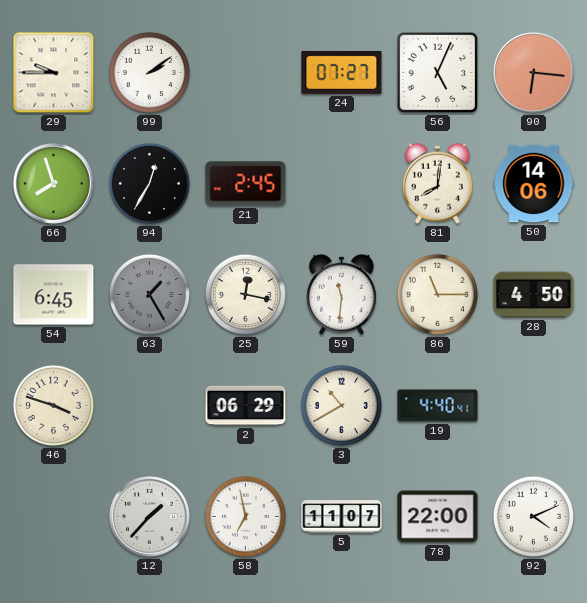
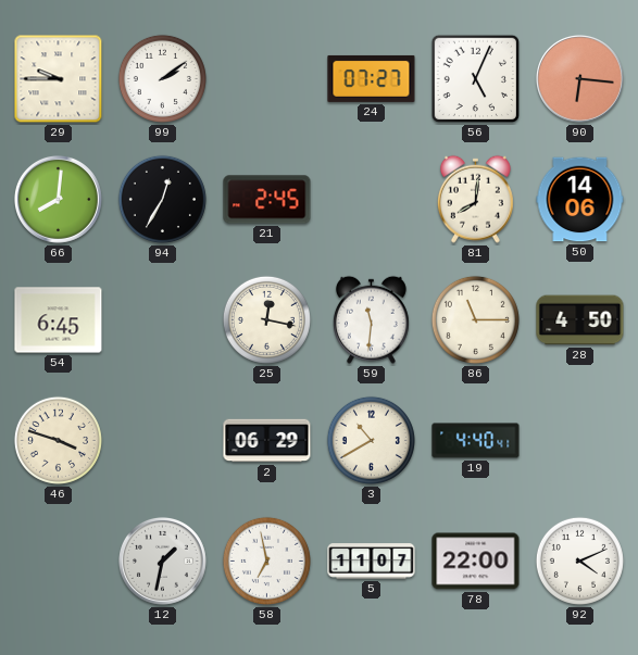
66: 7:57 -> 8:01
63: 1:25 -> none
12: 1:37 -> 1:32
